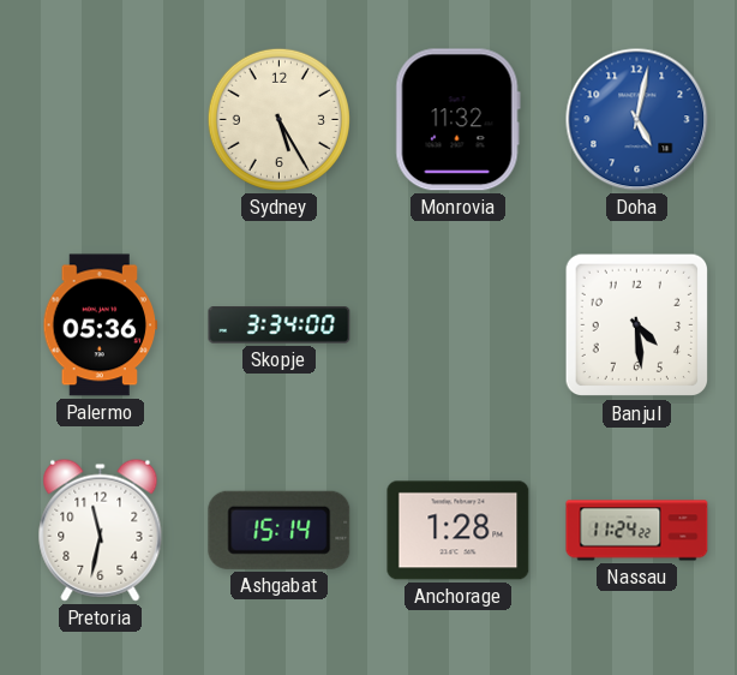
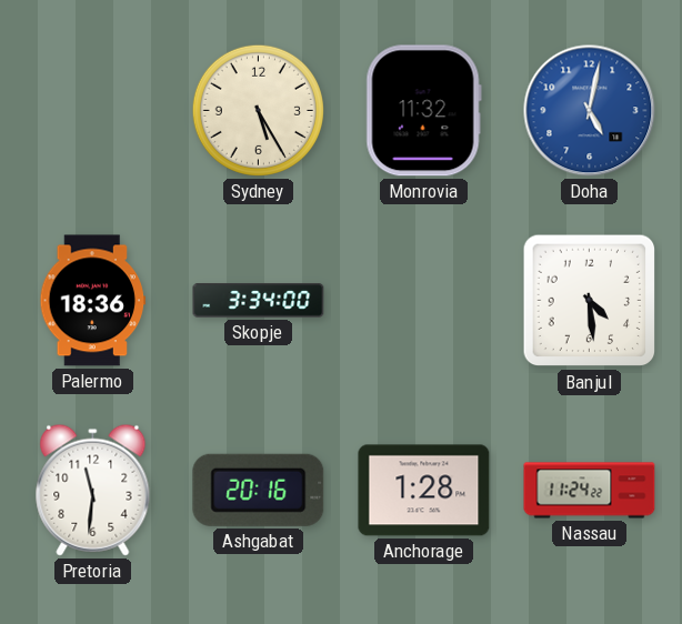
Palermo: 05:36 -> 18:36
Pretoria: 11:32 -> 11:31
Ashgabat: 15:14 -> 20:16
